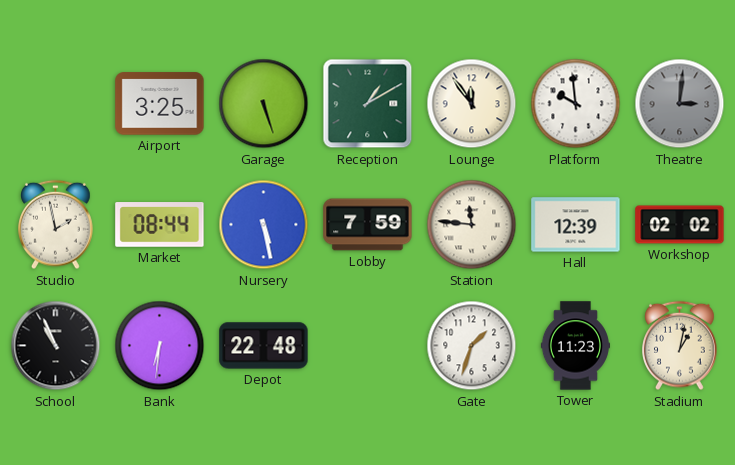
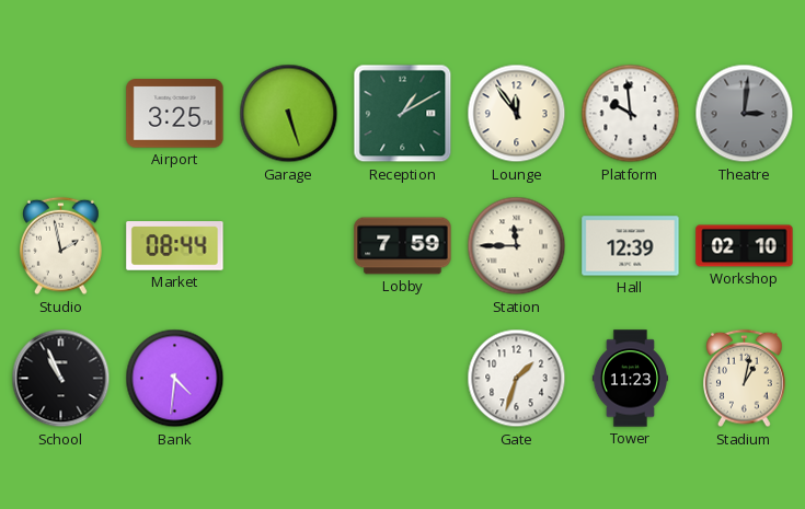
Nursery: 5:28 -> none
Station: 11:46 -> 11:45
Workshop: 02:02 -> 02:10
Bank: 6:31 -> 4:31
Depot: 22:48 -> none
